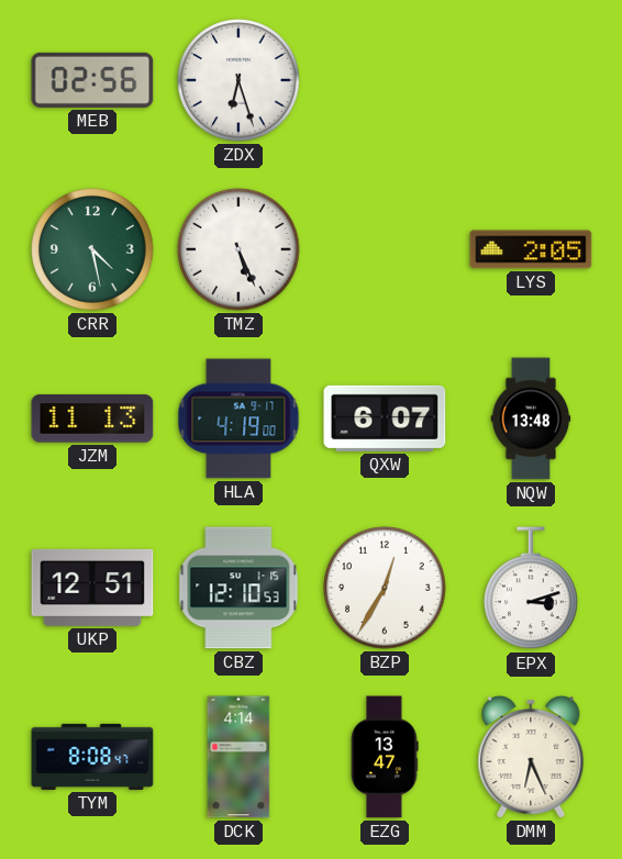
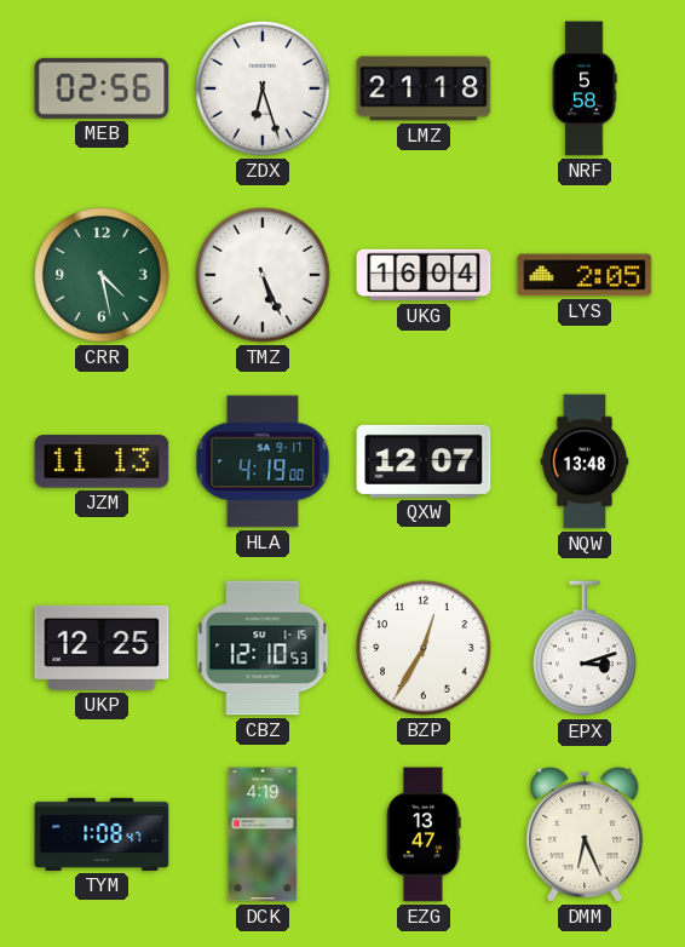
LMZ: none -> 21:18
NRF: none -> 5:58
UKG: none -> 16:04
QXW: 6:07 -> 12:07
UKP: 12:51 -> 12:25
TYM: 8:08 -> 1:08
DCK: 4:14 -> 4:19
